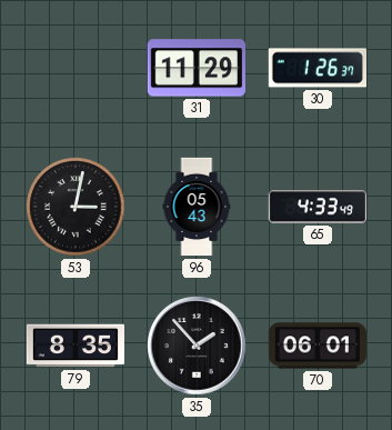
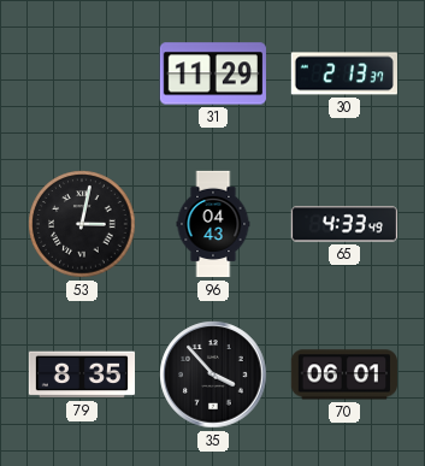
30: 1:26 -> 2:13
96: 05:43 -> 04:43
35: 1:53 -> 3:53
